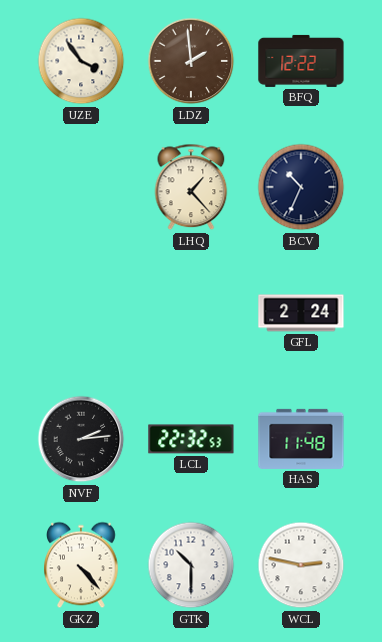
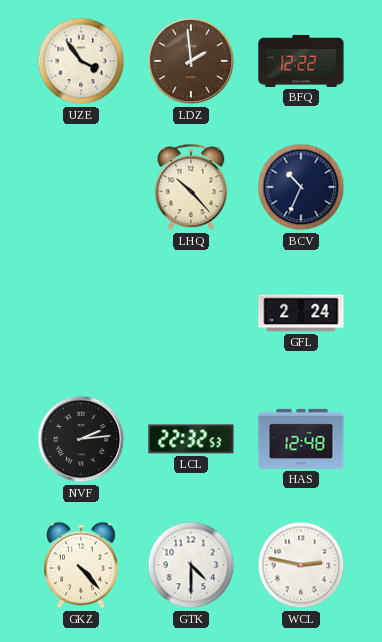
LHQ: 1:23 -> 10:23
HAS: 11:48 -> 12:48
GTK: 10:30 -> 4:30
